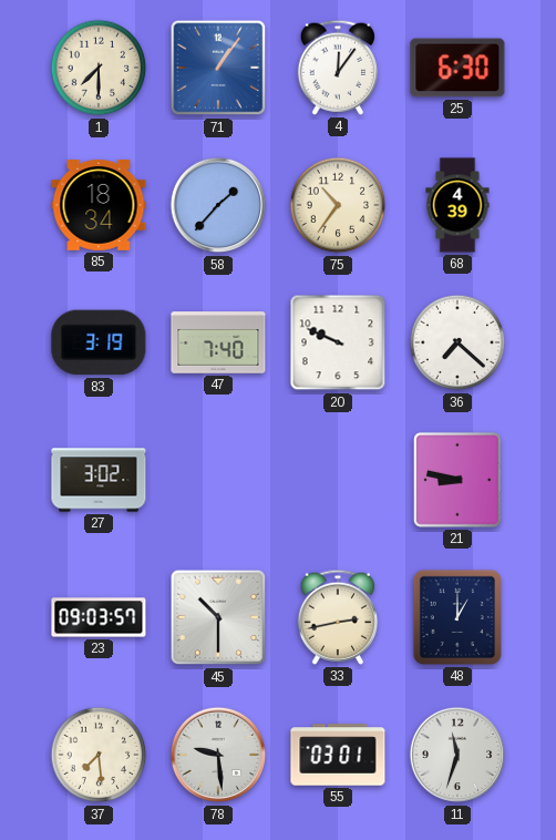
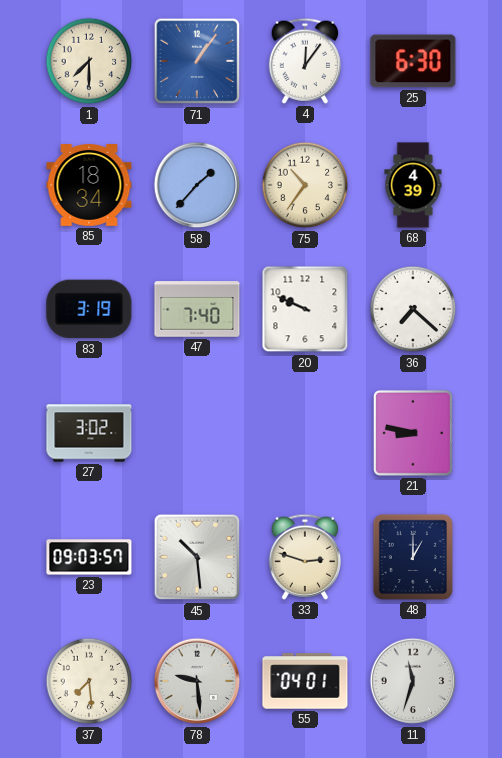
45: 10:30 -> 10:29
33: 2:43 -> 2:48
55: 03:01 -> 04:01
